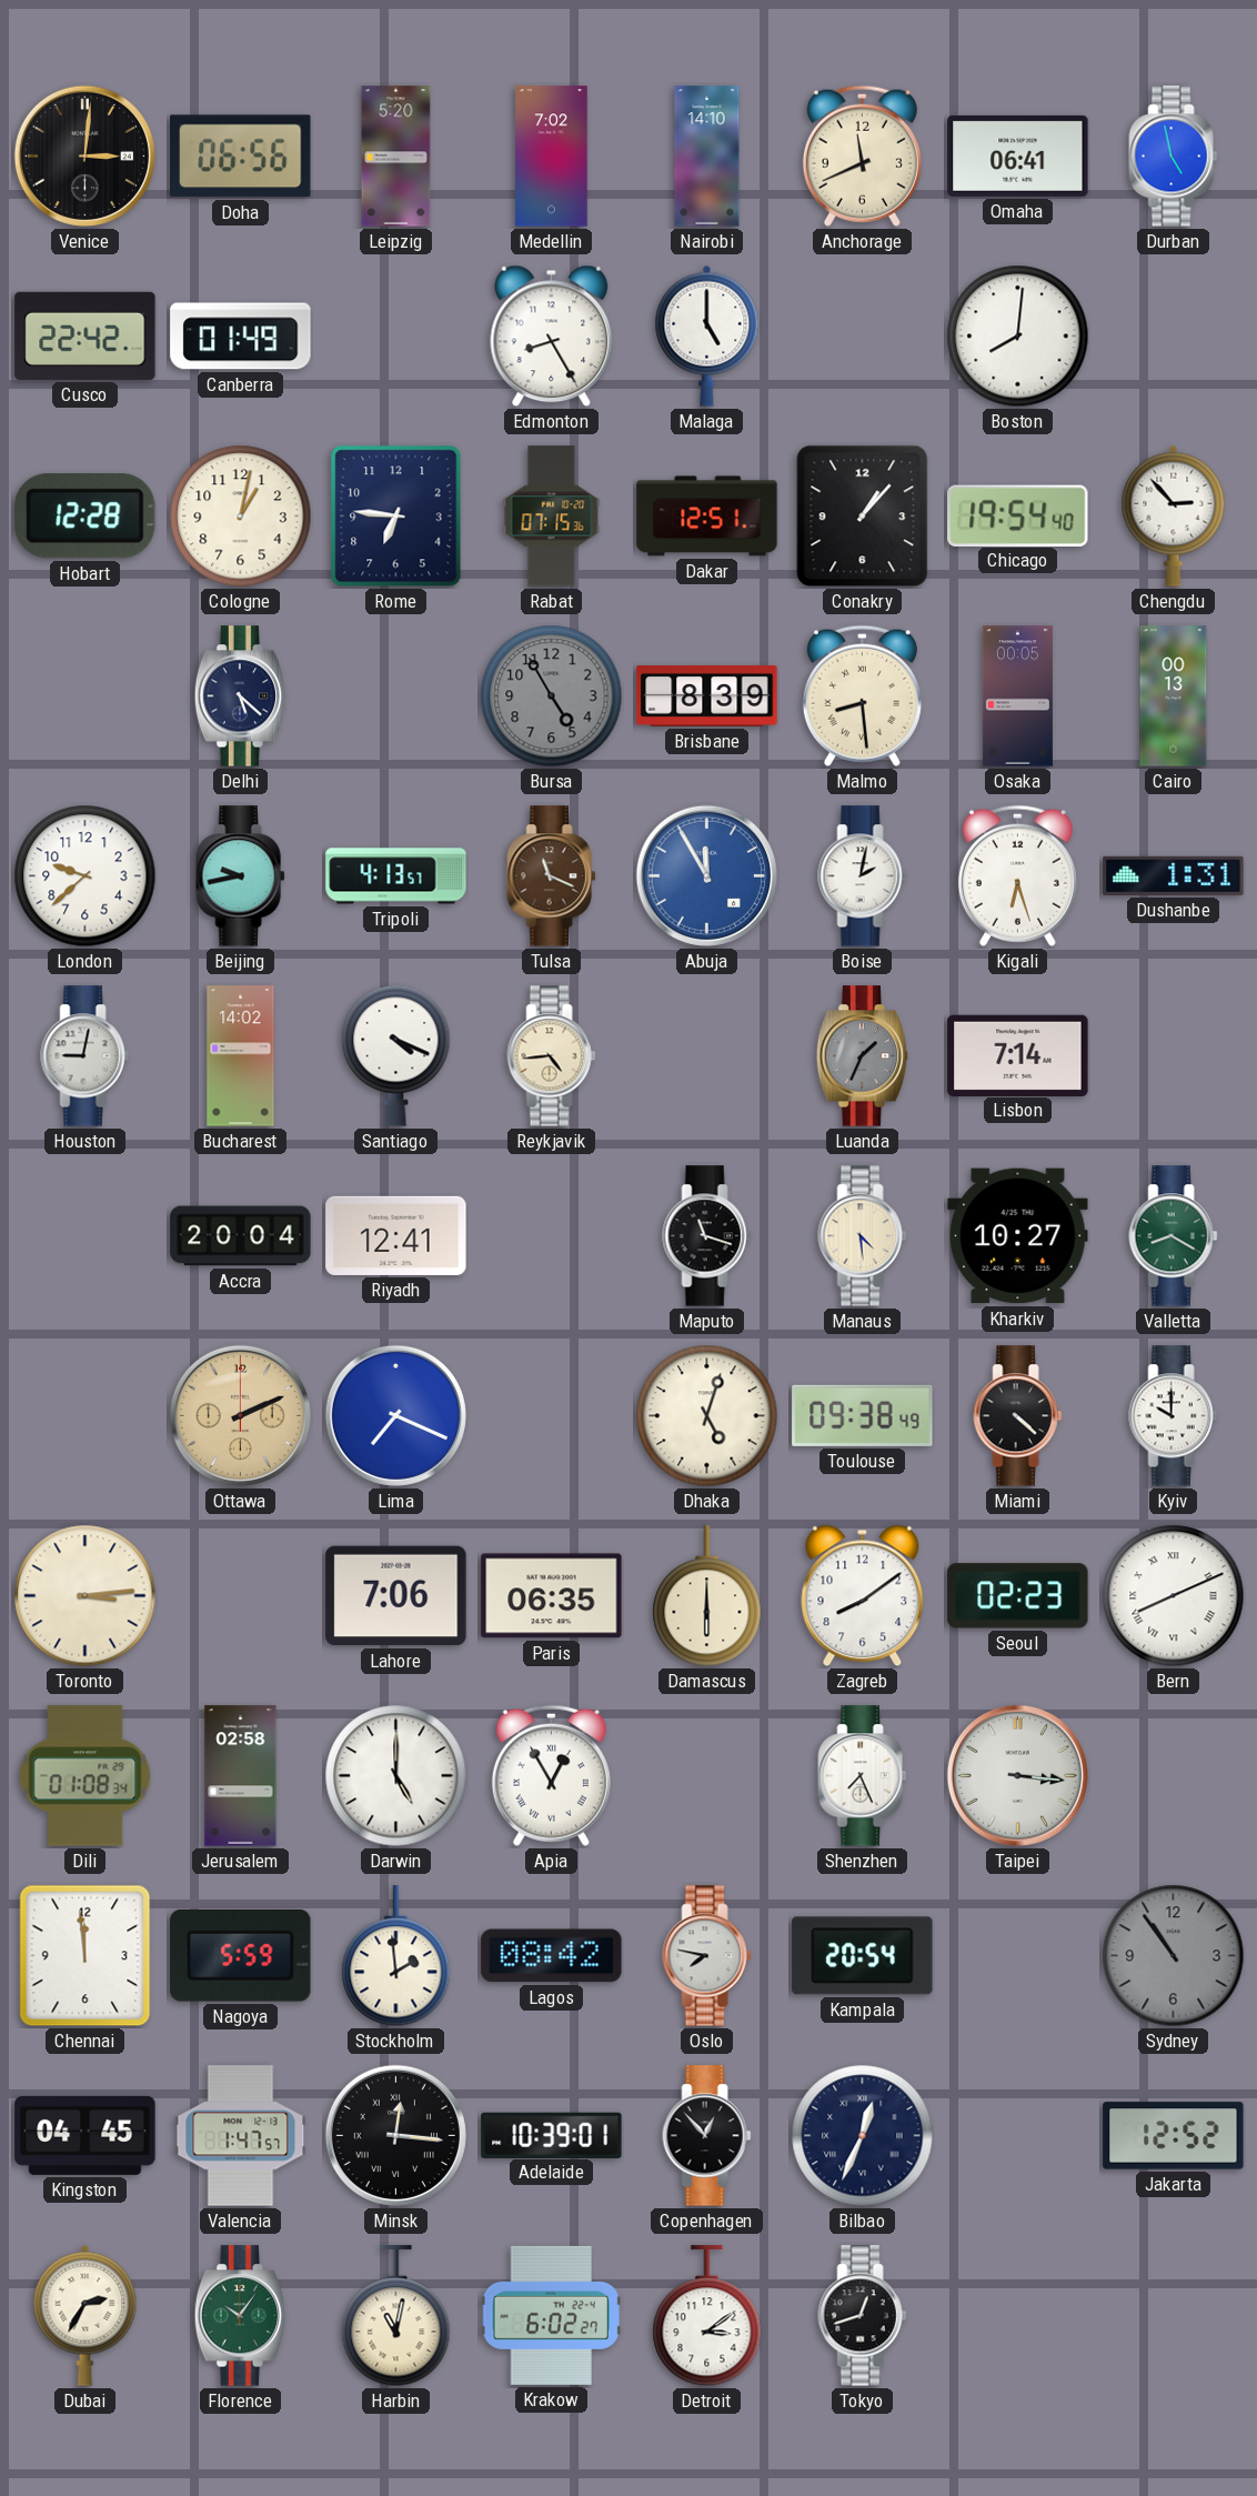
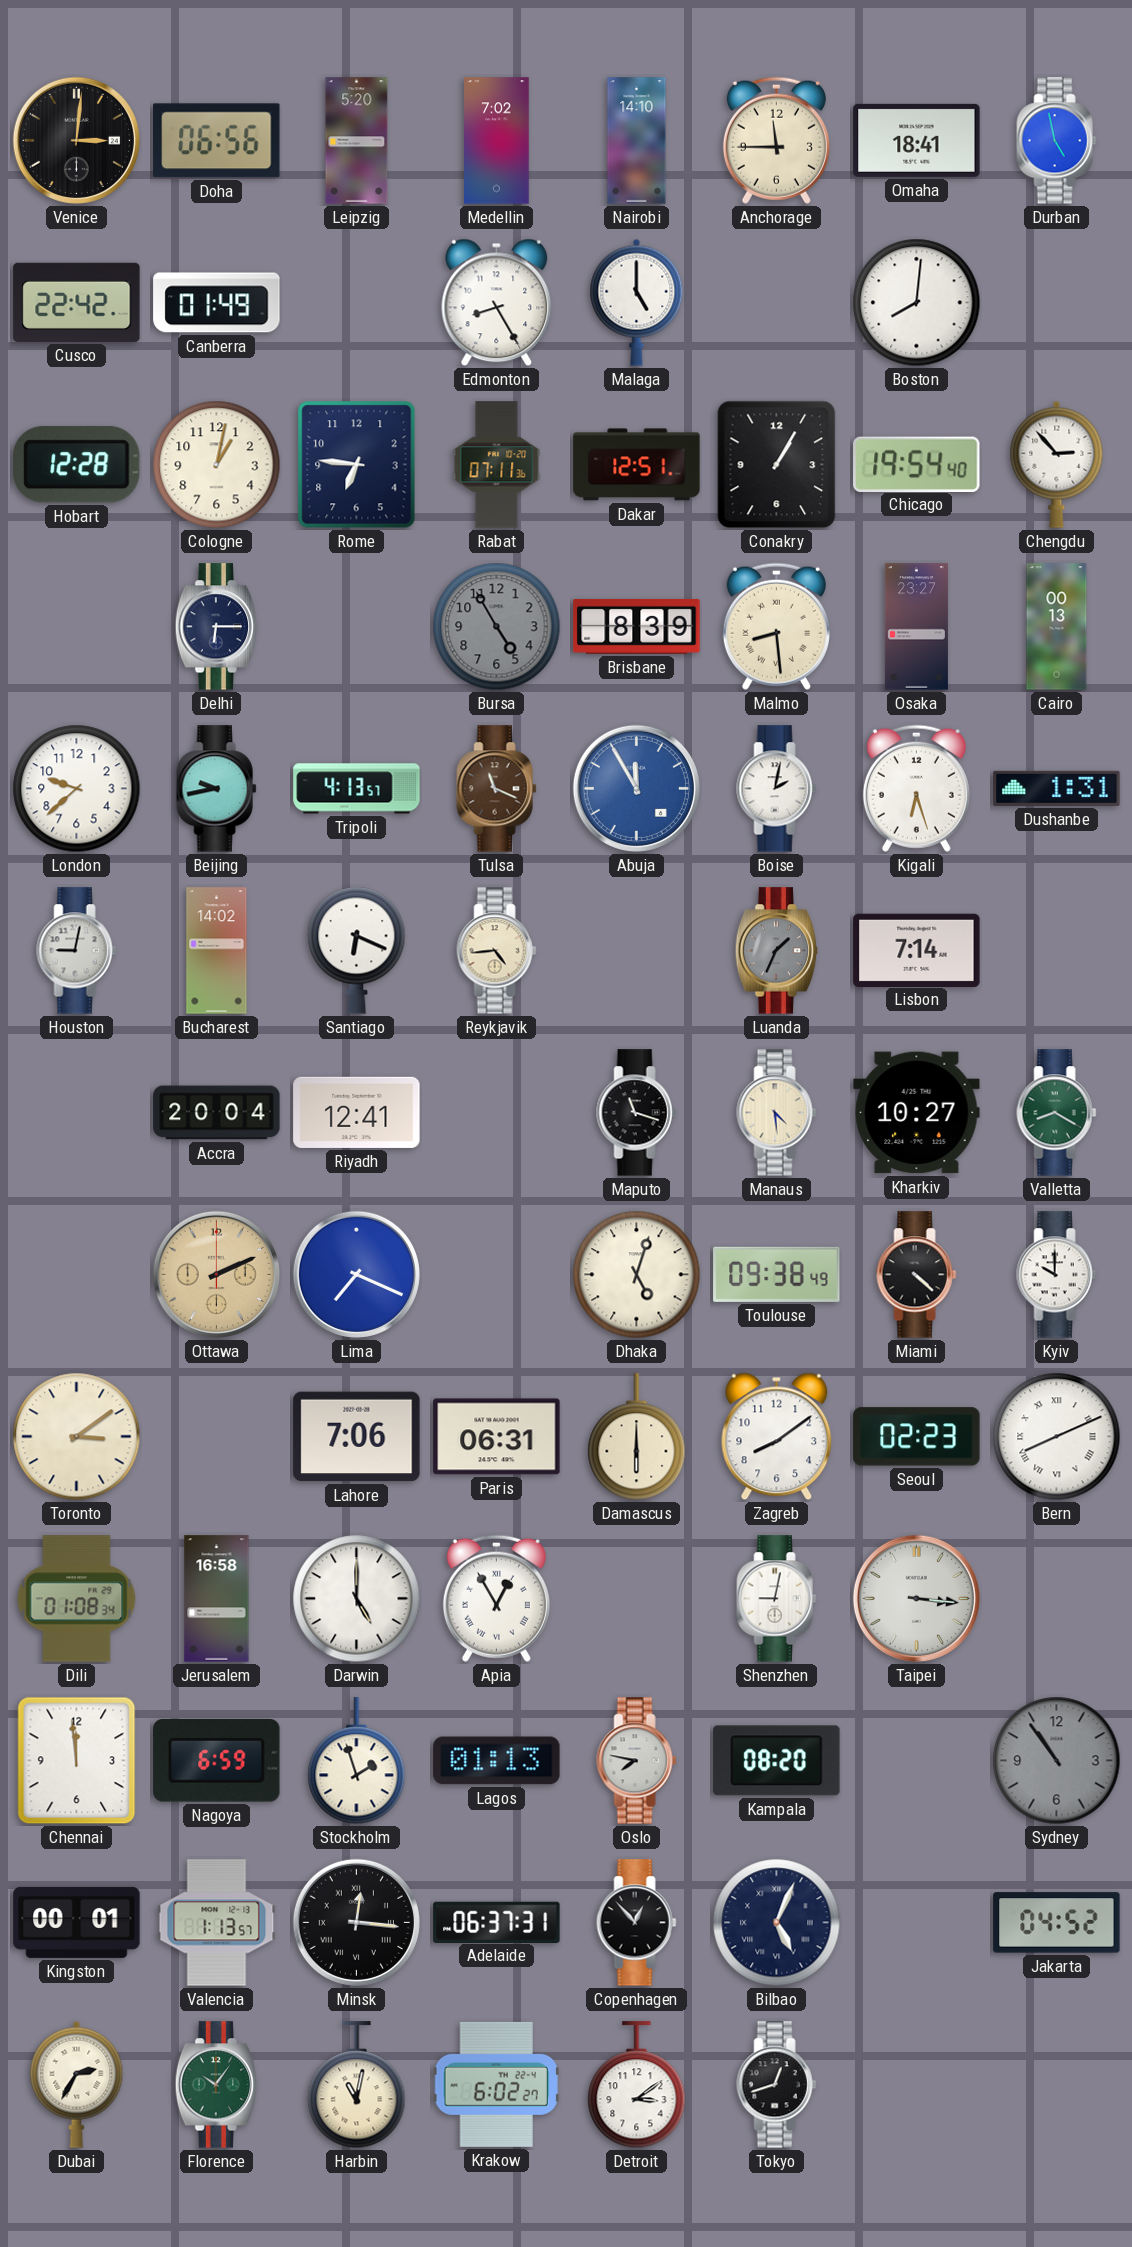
Anchorage: 11:41 -> 11:45
Omaha: 06:41 -> 18:41
Rabat: 07:15 -> 07:11
Conakry: 1:07 -> 1:05
Delhi: 5:22 -> 6:15
Osaka: 00:05 -> 23:27
Santiago: 4:19 -> 6:19
Toronto: 3:14 -> 3:09
Paris: 06:35 -> 06:31
Jerusalem: 02:58 -> 16:58
Shenzhen: 7:26 -> 9:02
Nagoya: 5:59 -> 6:59
Stockholm: 1:59 -> 1:57
Lagos: 08:42 -> 01:13
Kampala: 20:54 -> 08:20
Kingston: 04:45 -> 00:01
Valencia: 1:47 -> 1:13
Adelaide: 10:39 -> 06:37
Bilbao: 12:34 -> 5:04
Jakarta: 12:52 -> 04:52
